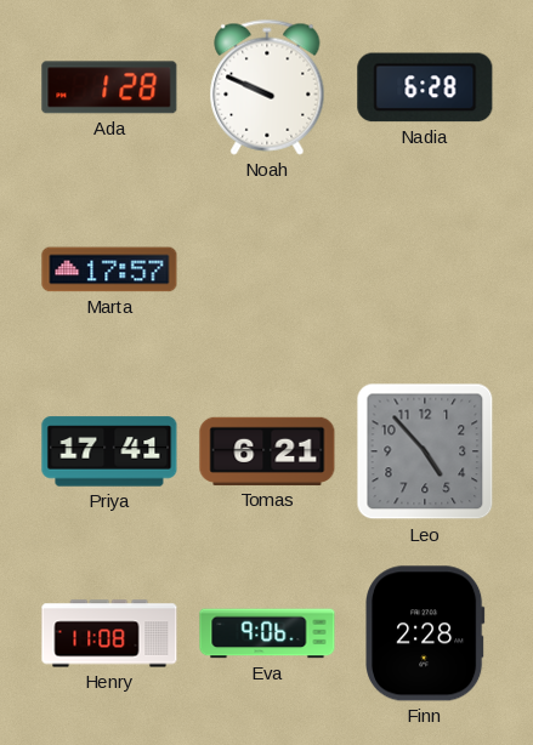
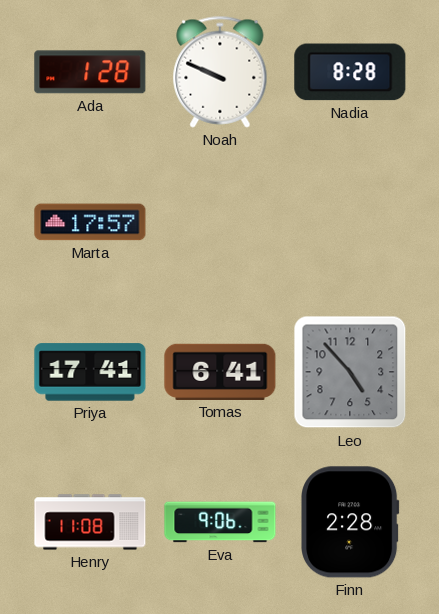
Nadia: 6:28 -> 8:28
Tomas: 6:21 -> 6:41
